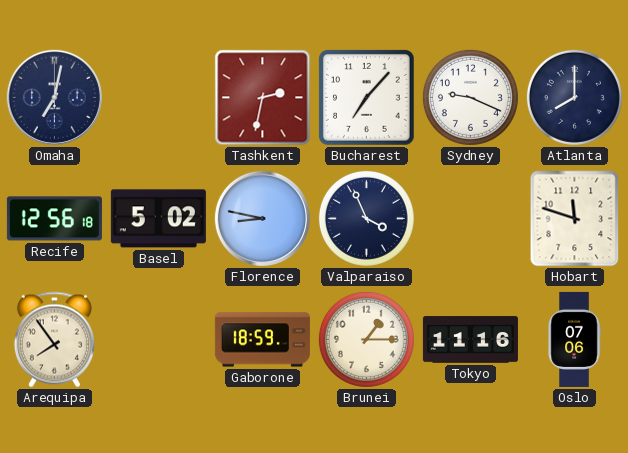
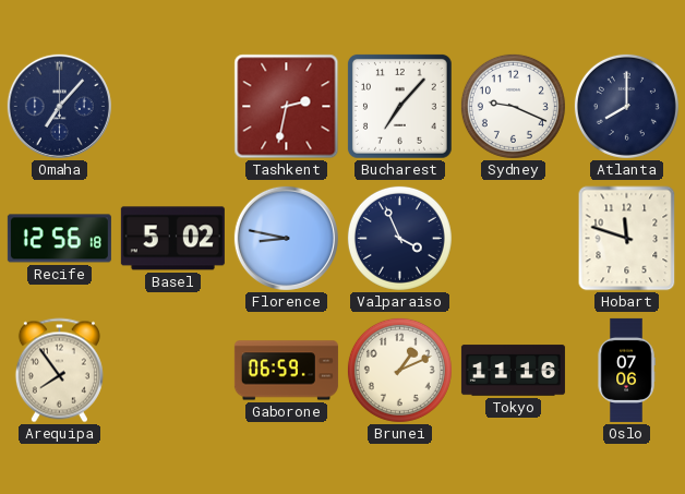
Omaha: 7:02 -> 7:07
Gaborone: 18:59 -> 06:59
Brunei: 1:15 -> 1:11
